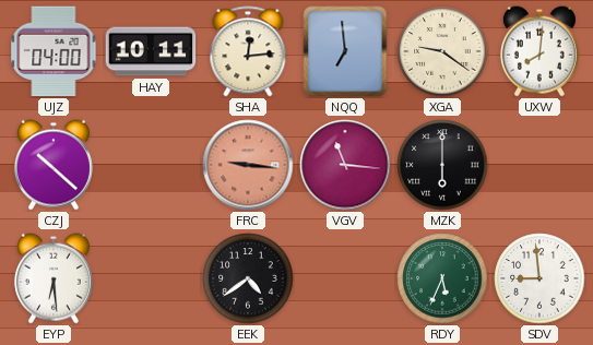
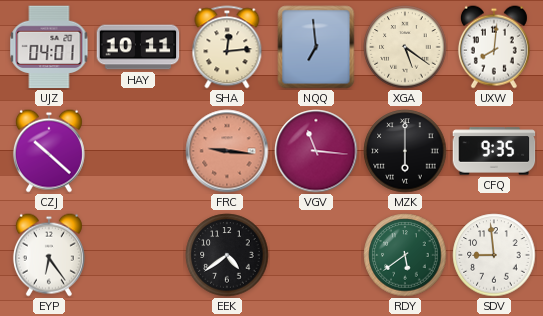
UJZ: 04:00 -> 04:01
XGA: 9:21 -> 5:21
CFQ: none -> 9:35
EYP: 6:29 -> 6:24
RDY: 5:34 -> 5:39
